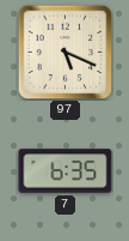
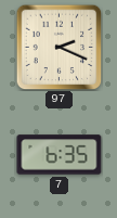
97: 5:19 -> 2:19
